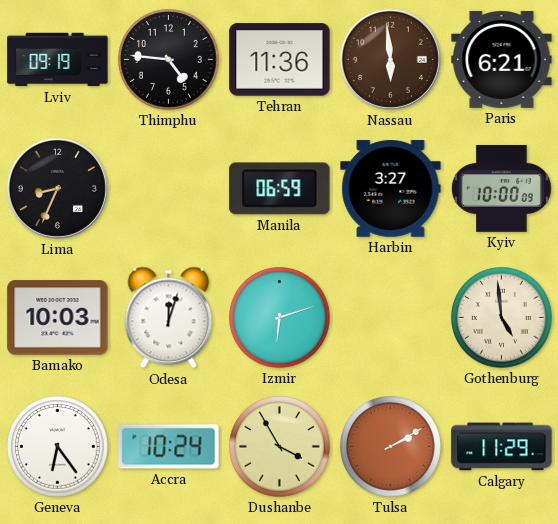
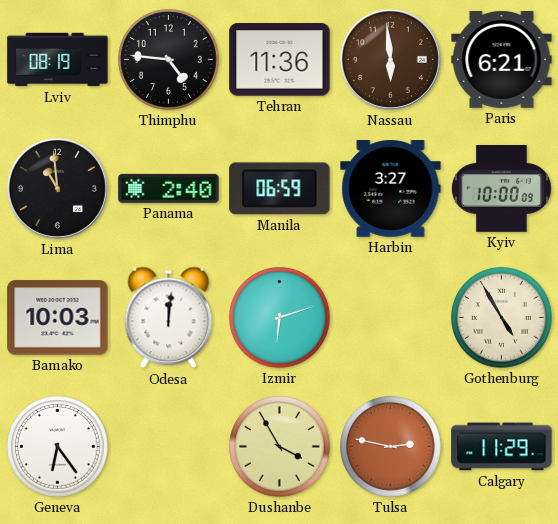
Lviv: 09:19 -> 08:19
Lima: 8:34 -> 10:59
Panama: none -> 2:40
Odesa: 12:03 -> 12:01
Gothenburg: 4:59 -> 4:55
Accra: 10:24 -> none
Tulsa: 2:10 -> 2:47
